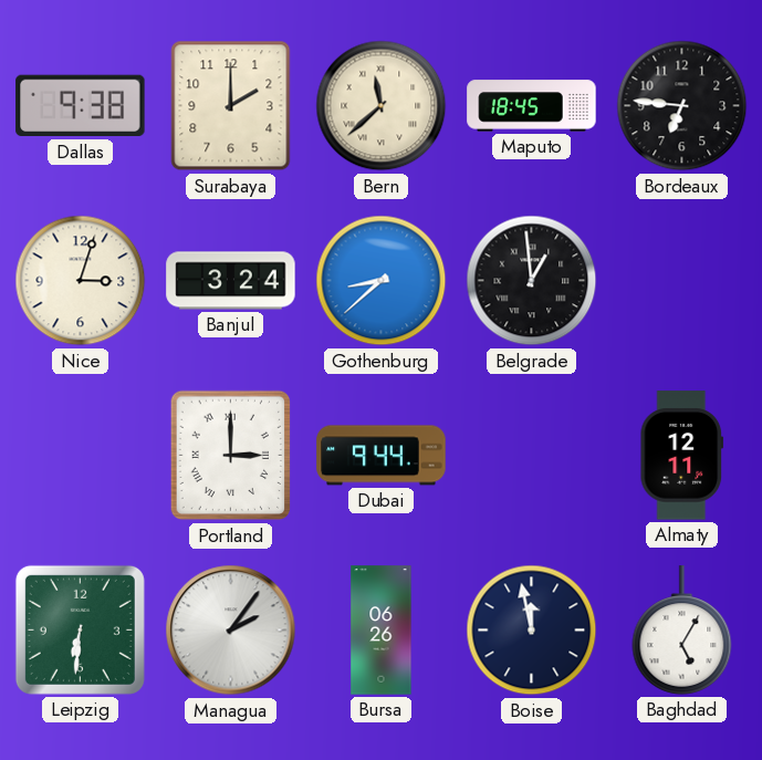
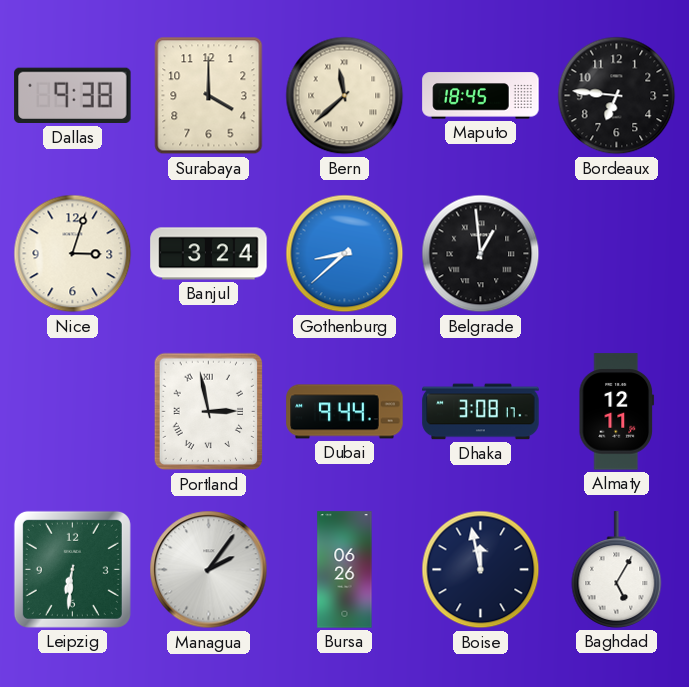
Surabaya: 2:00 -> 4:00
Portland: 3:00 -> 2:58
Dhaka: none -> 3:08
